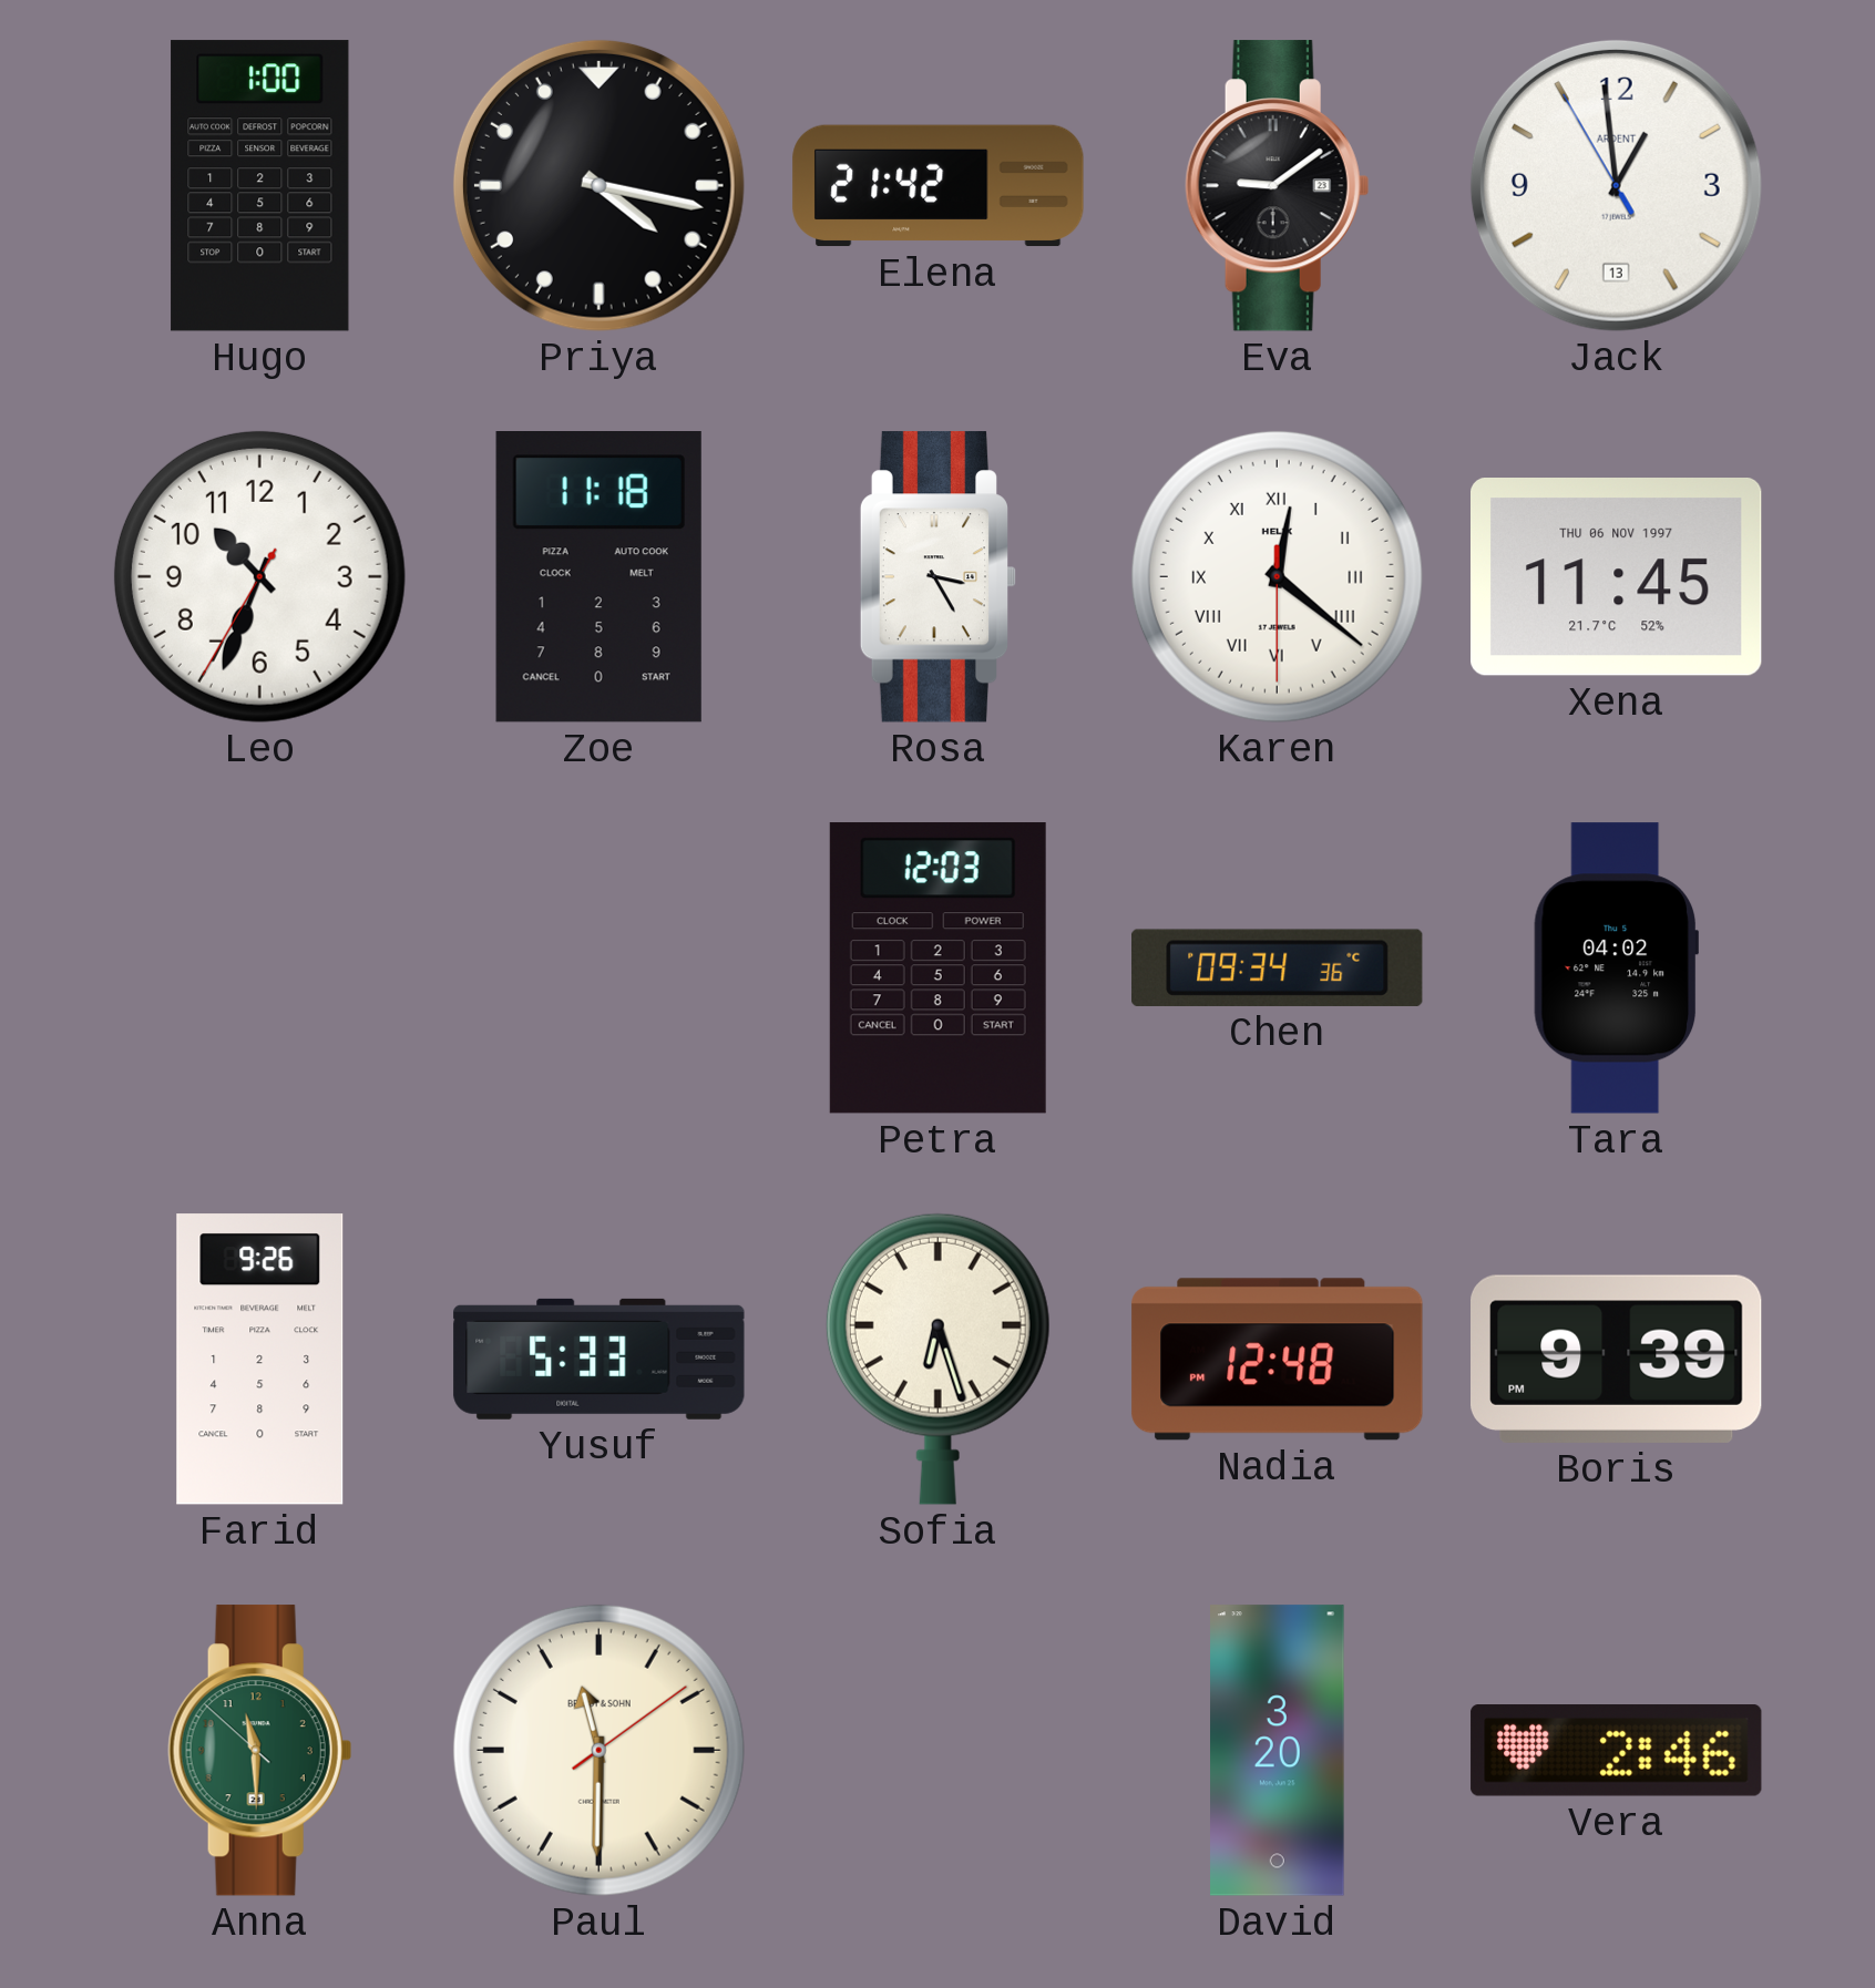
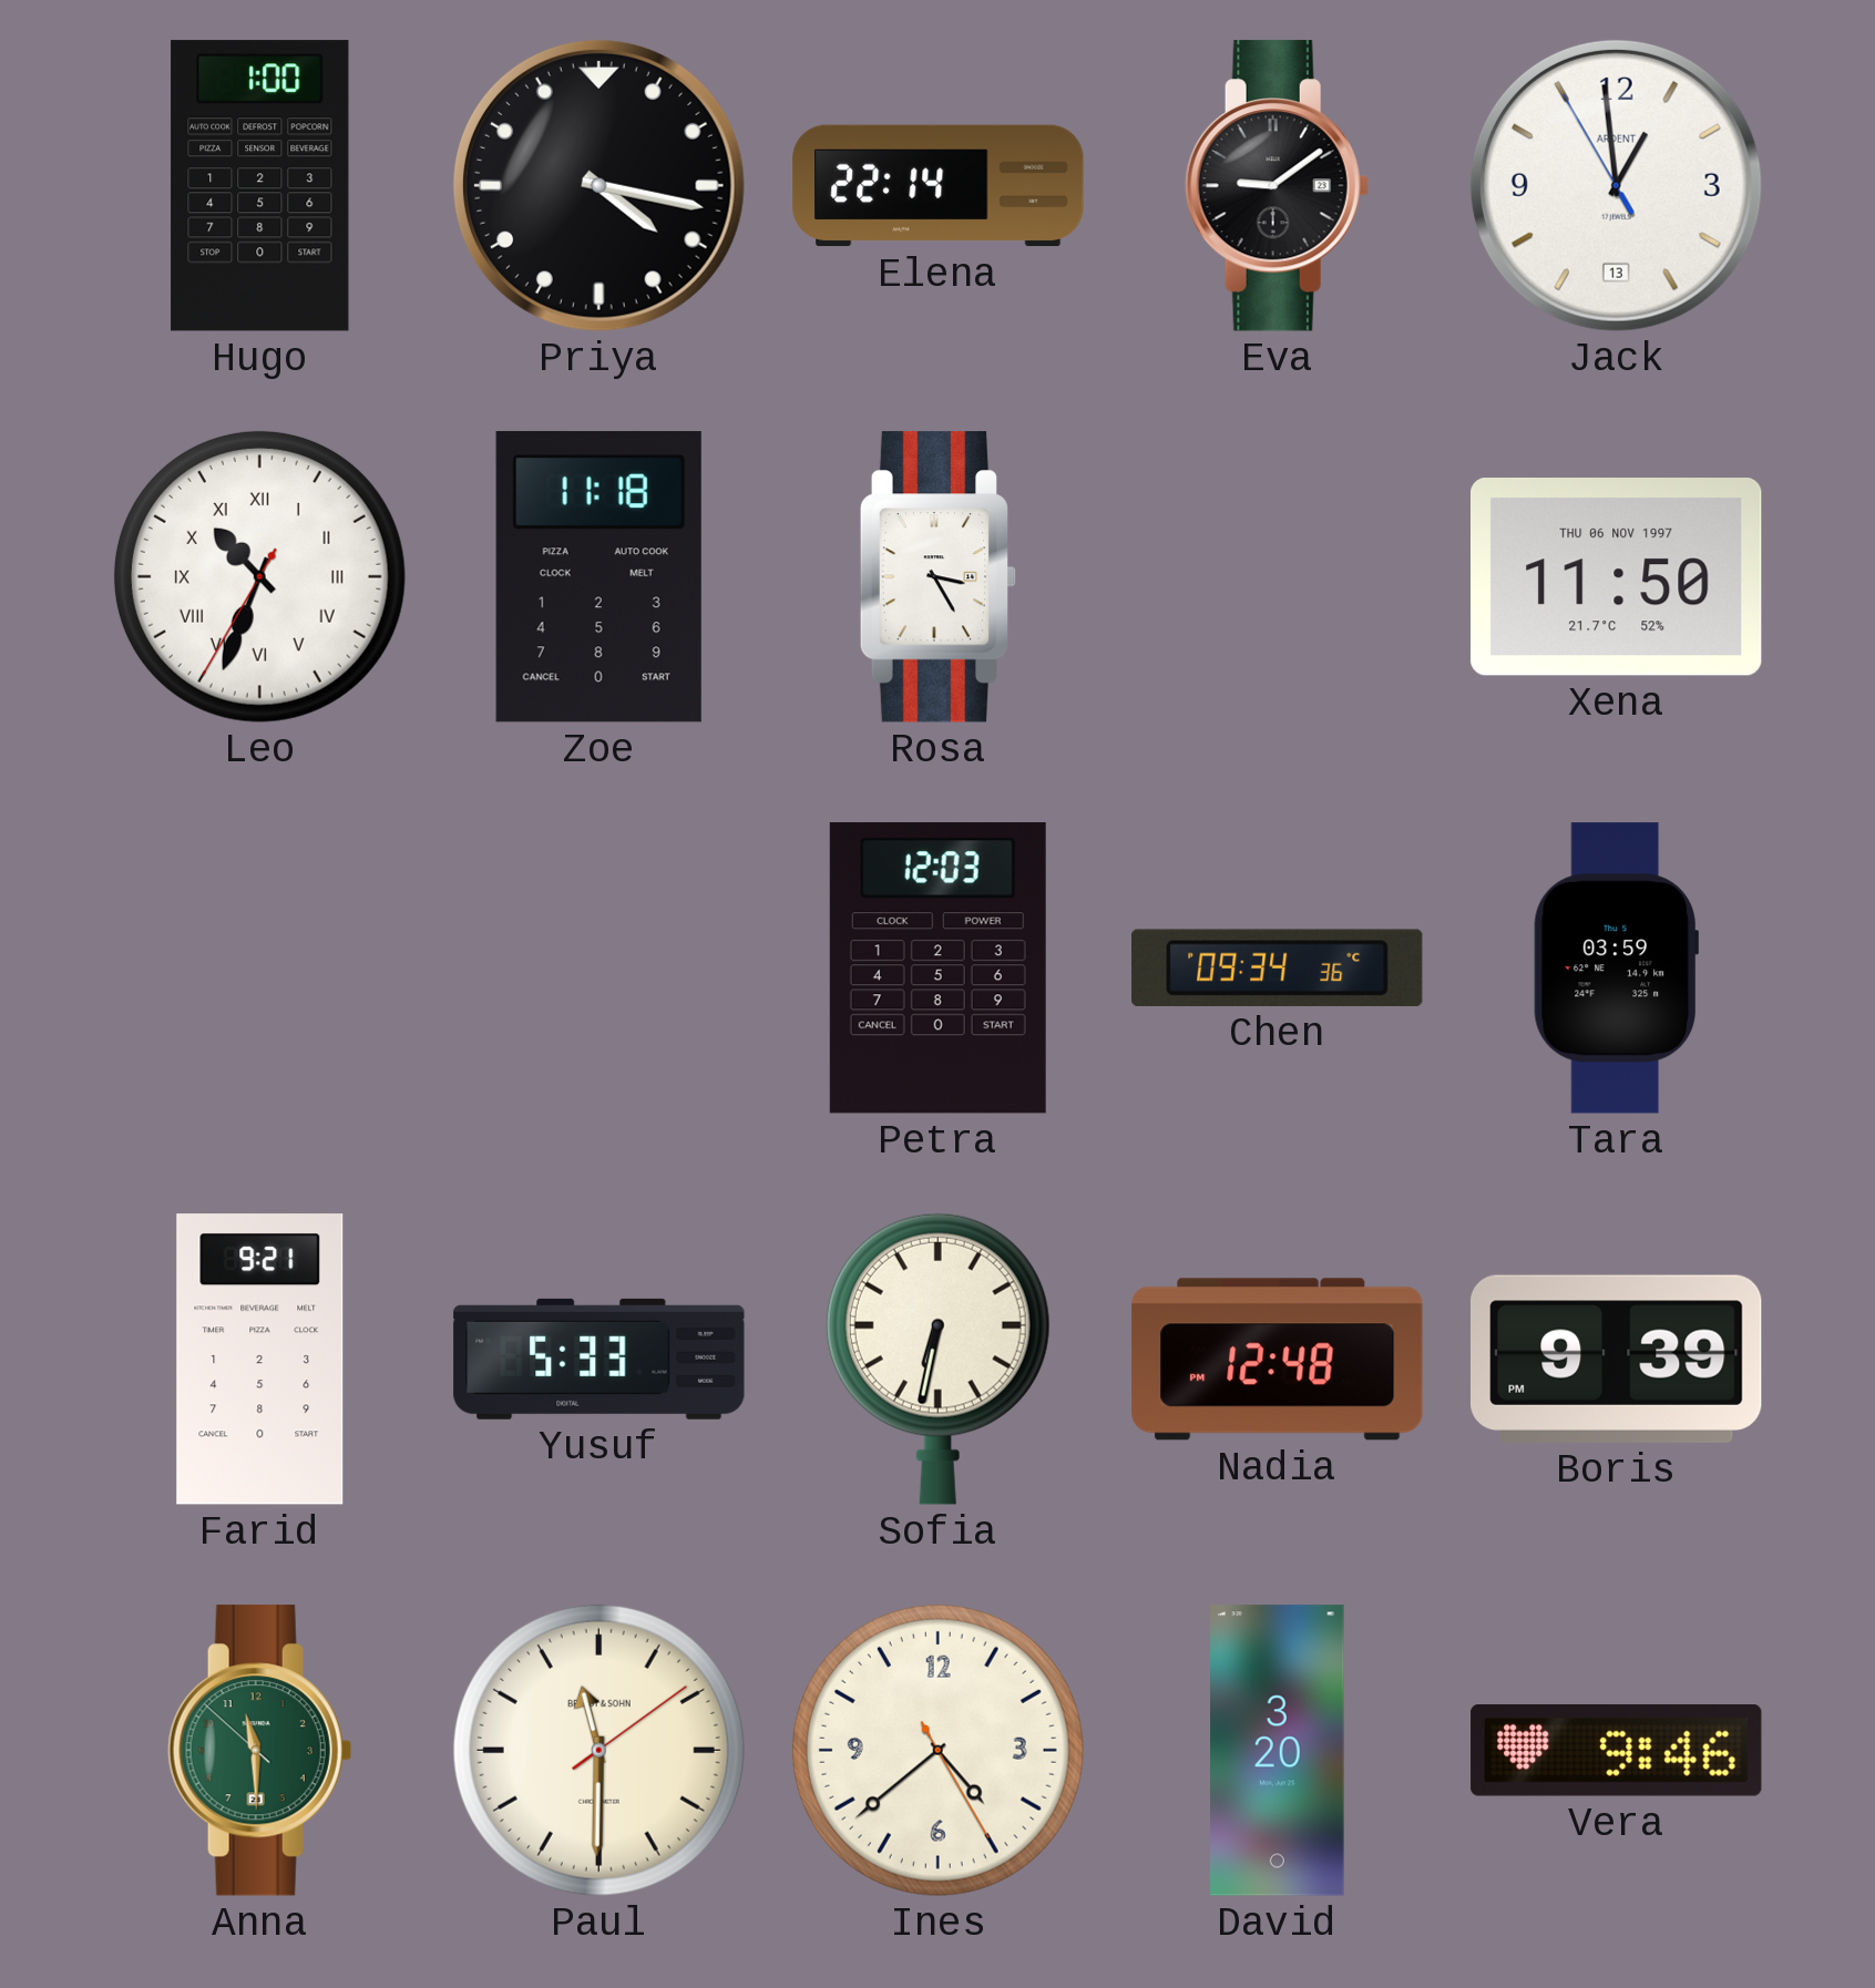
Elena: 21:42 -> 22:14
Leo numerals: Arabic -> Roman
Karen: 12:21 -> none
Xena: 11:45 -> 11:50
Tara: 04:02 -> 03:59
Farid: 9:26 -> 9:21
Sofia: 6:27 -> 6:32
Ines: none -> 4:38
Vera: 2:46 -> 9:46
